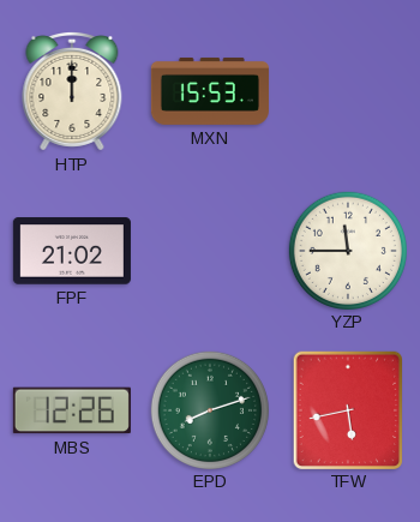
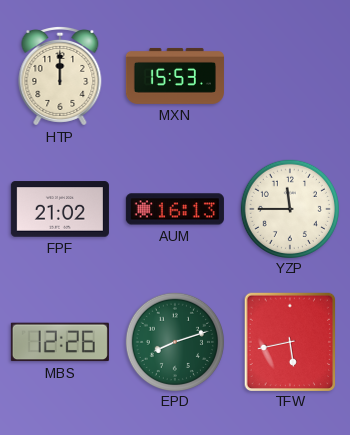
AUM: none -> 16:13
